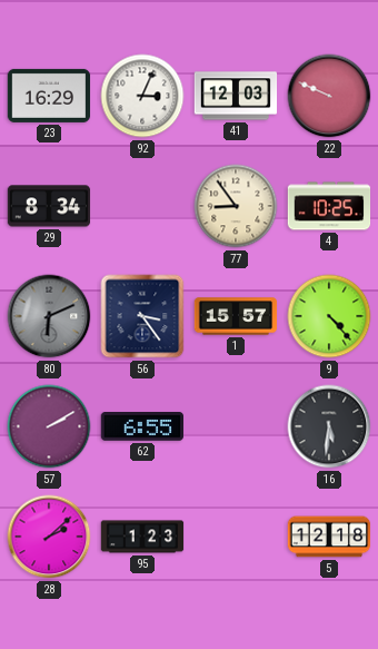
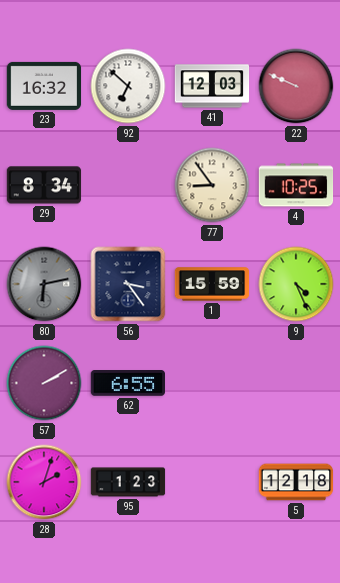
23: 16:29 -> 16:32
92: 3:04 -> 6:52
80: 6:11 -> 6:13
1: 15:57 -> 15:59
9: 4:23 -> 4:26
16: 5:31 -> none
28: 2:08 -> 2:03
